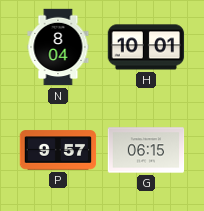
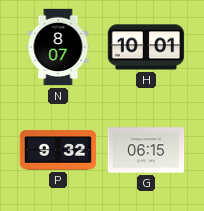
N: 8:04 -> 8:07
P: 9:57 -> 9:32
